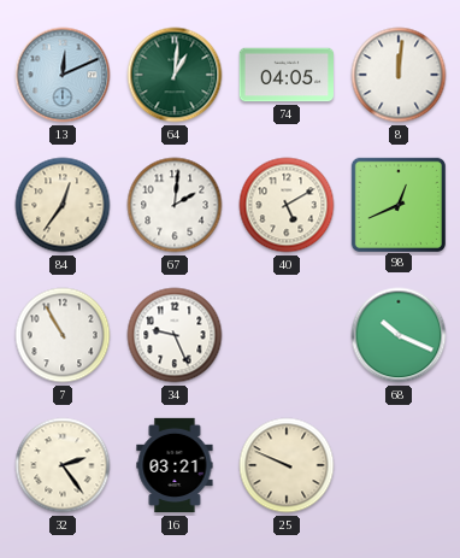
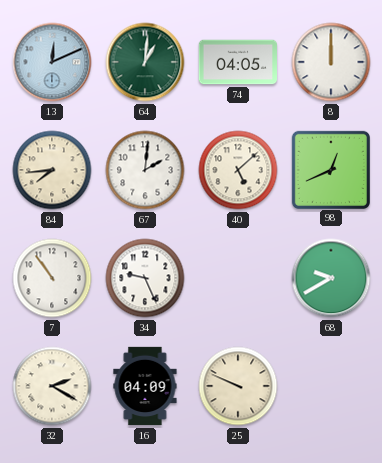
8: 12:01 -> 12:00
84: 12:36 -> 7:44
40: 5:10 -> 5:08
7: 10:55 -> 10:54
68: 10:19 -> 9:40
32: 2:24 -> 2:20
16: 03:21 -> 04:09
